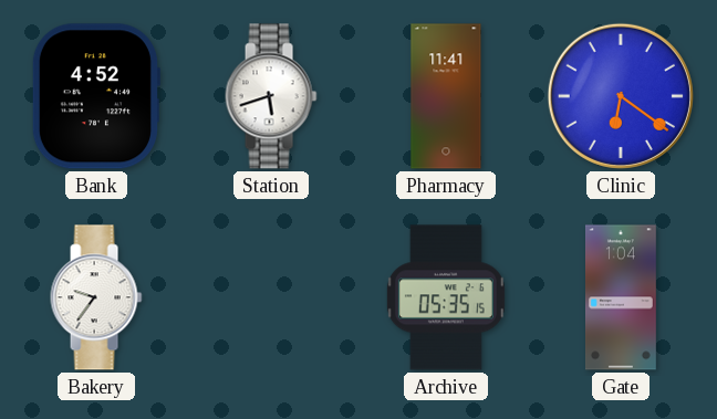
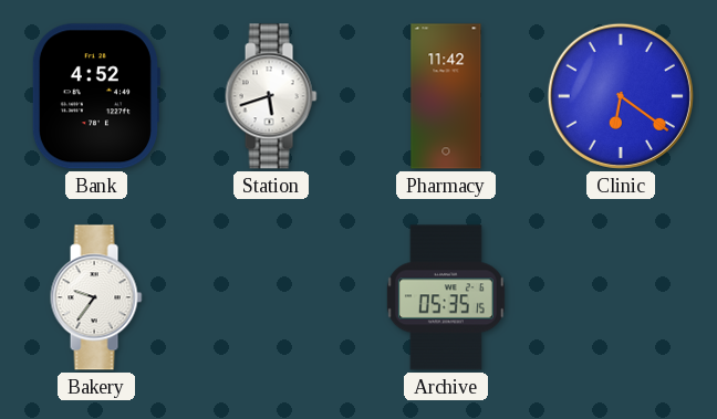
Pharmacy: 11:41 -> 11:42
Gate: 1:04 -> none
